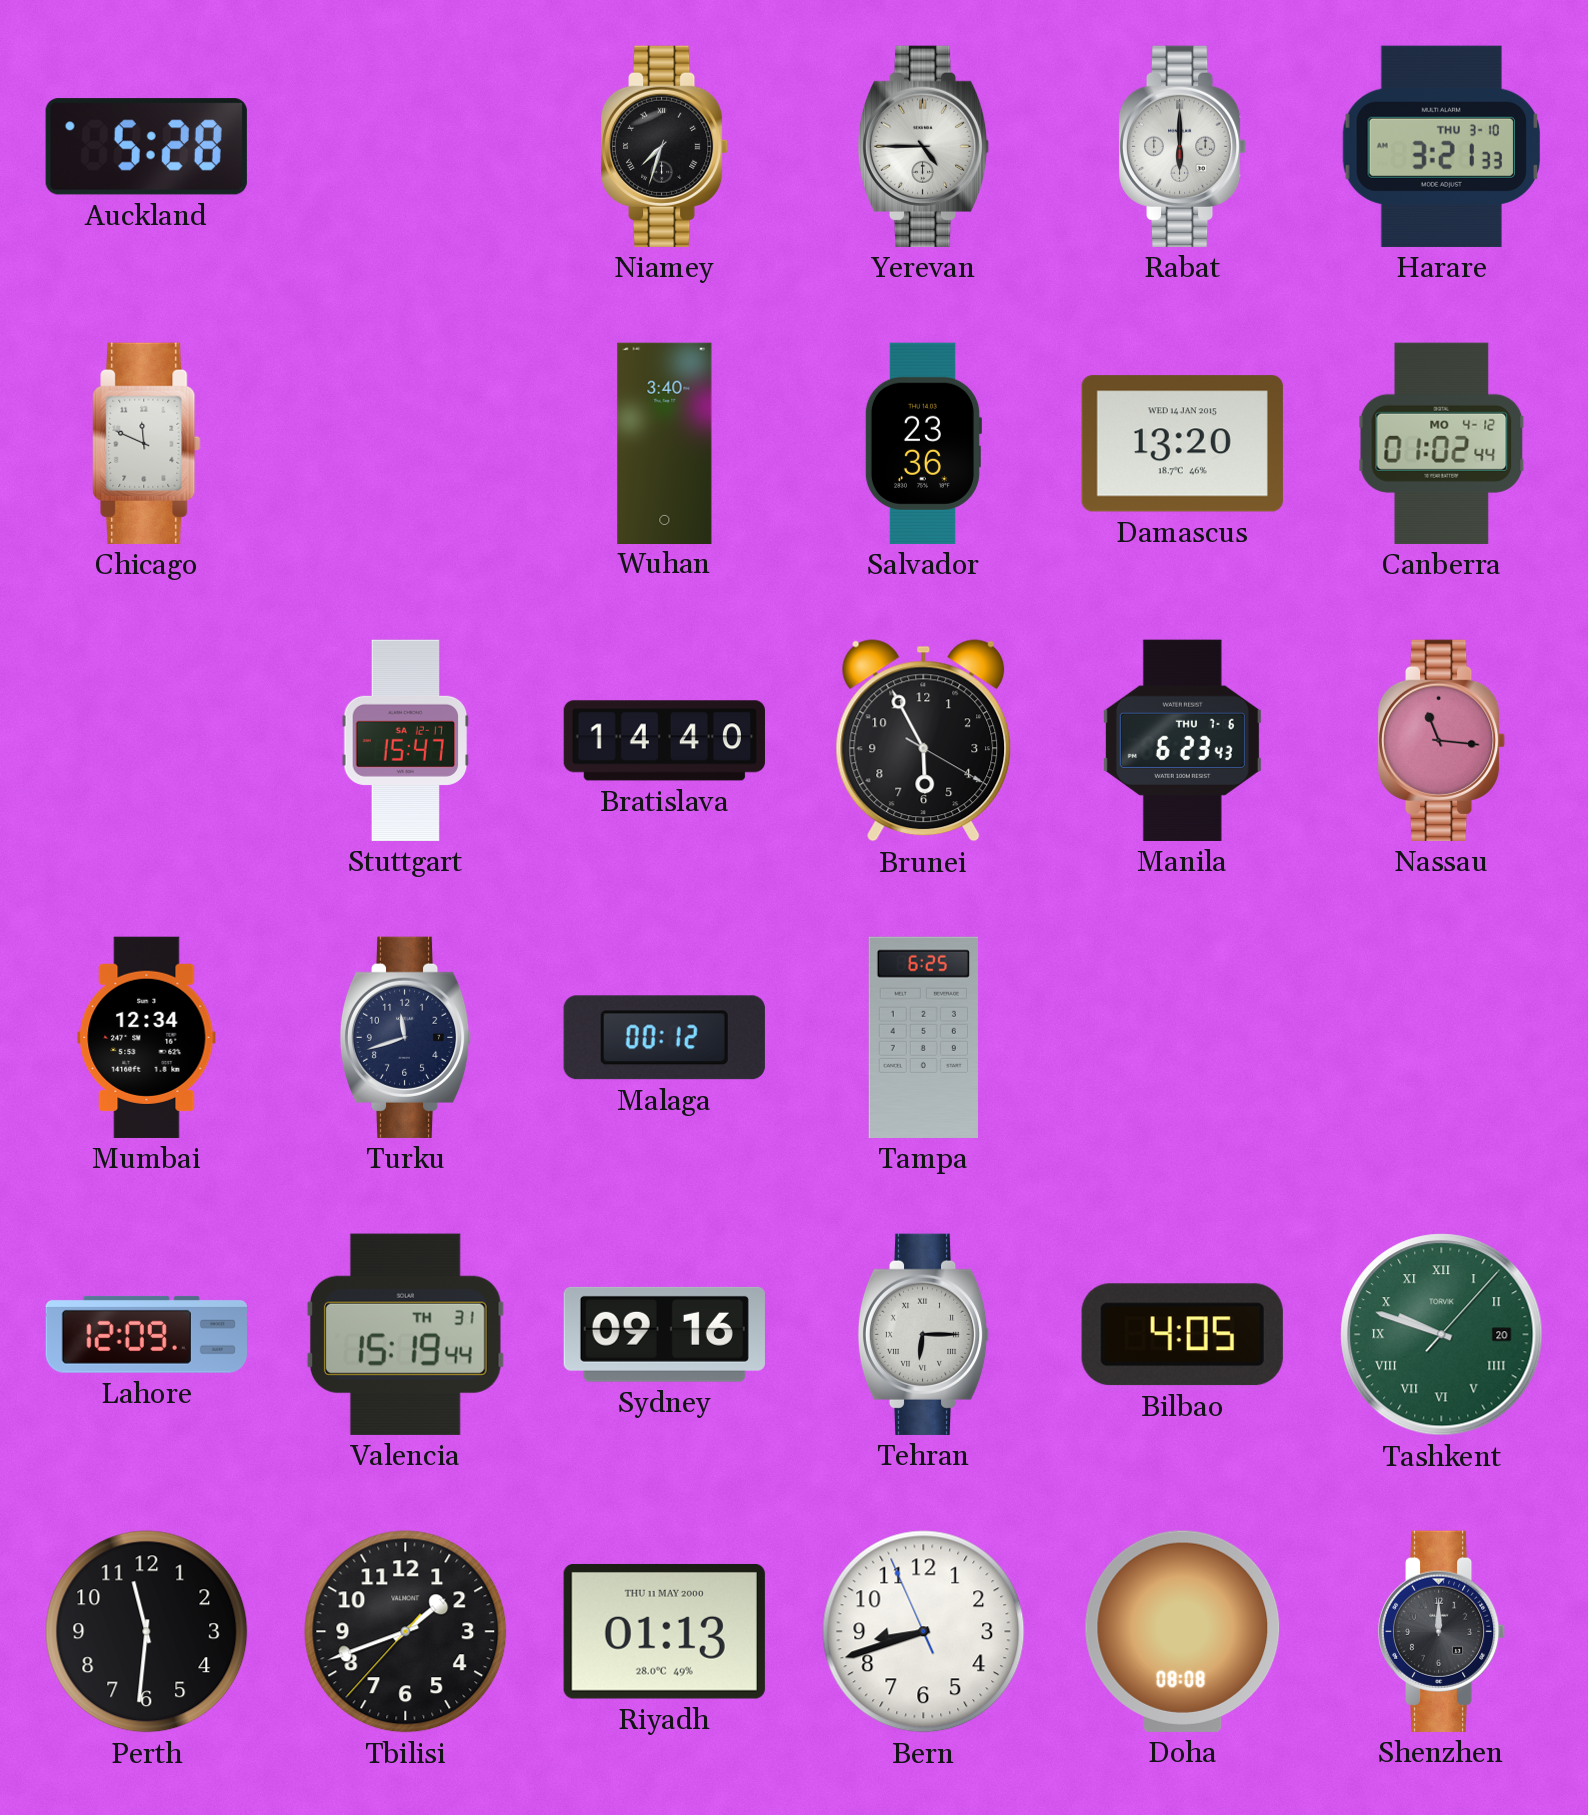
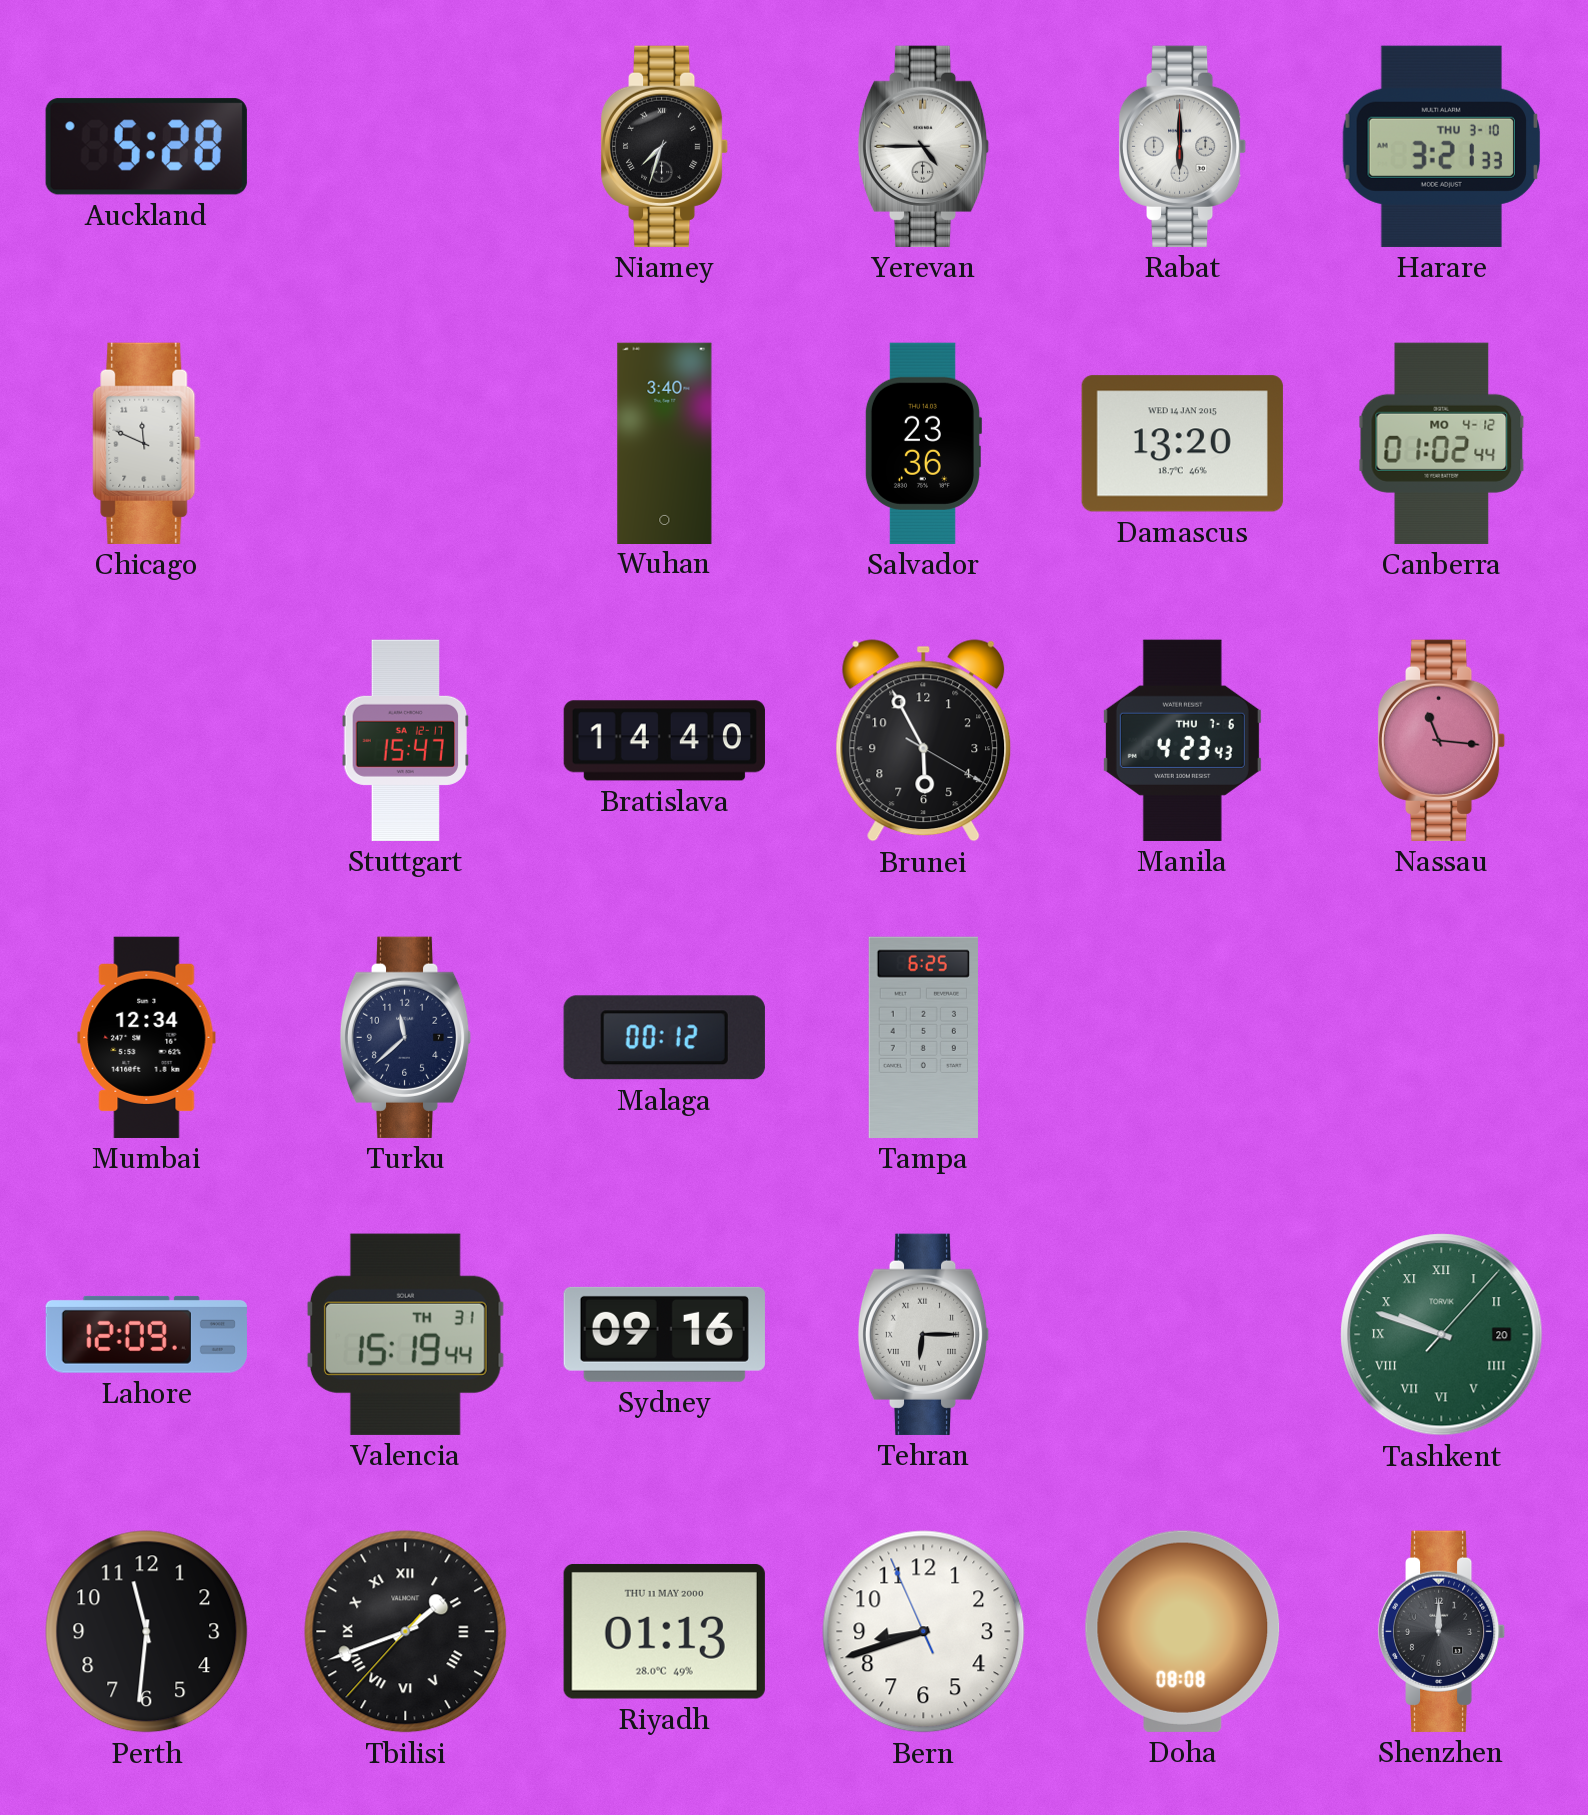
Manila: 6:23 -> 4:23
Turku: 11:42 -> 11:38
Bilbao: 4:05 -> none
Tbilisi numerals: Arabic -> Roman
